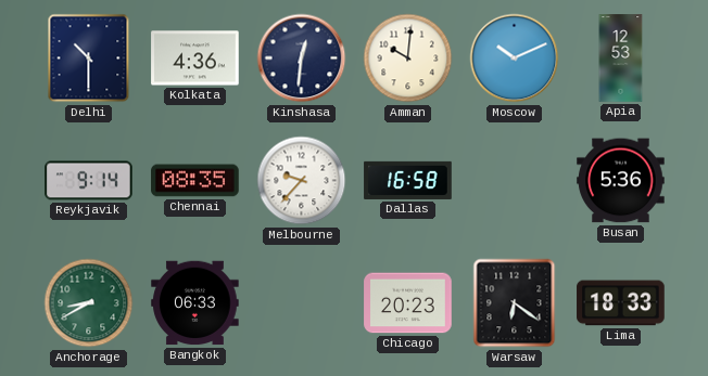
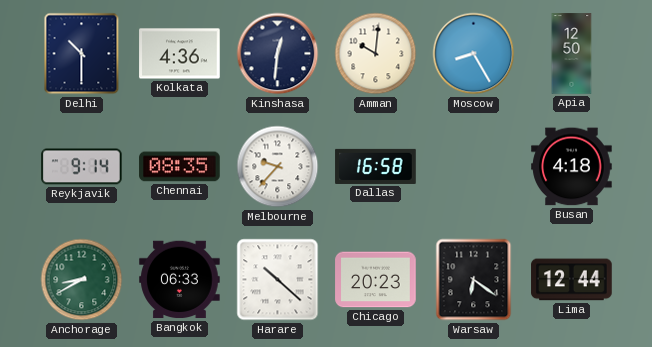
Moscow: 10:11 -> 8:25
Apia: 12:53 -> 12:50
Busan: 5:36 -> 4:18
Harare: none -> 10:22
Lima: 18:33 -> 12:44
